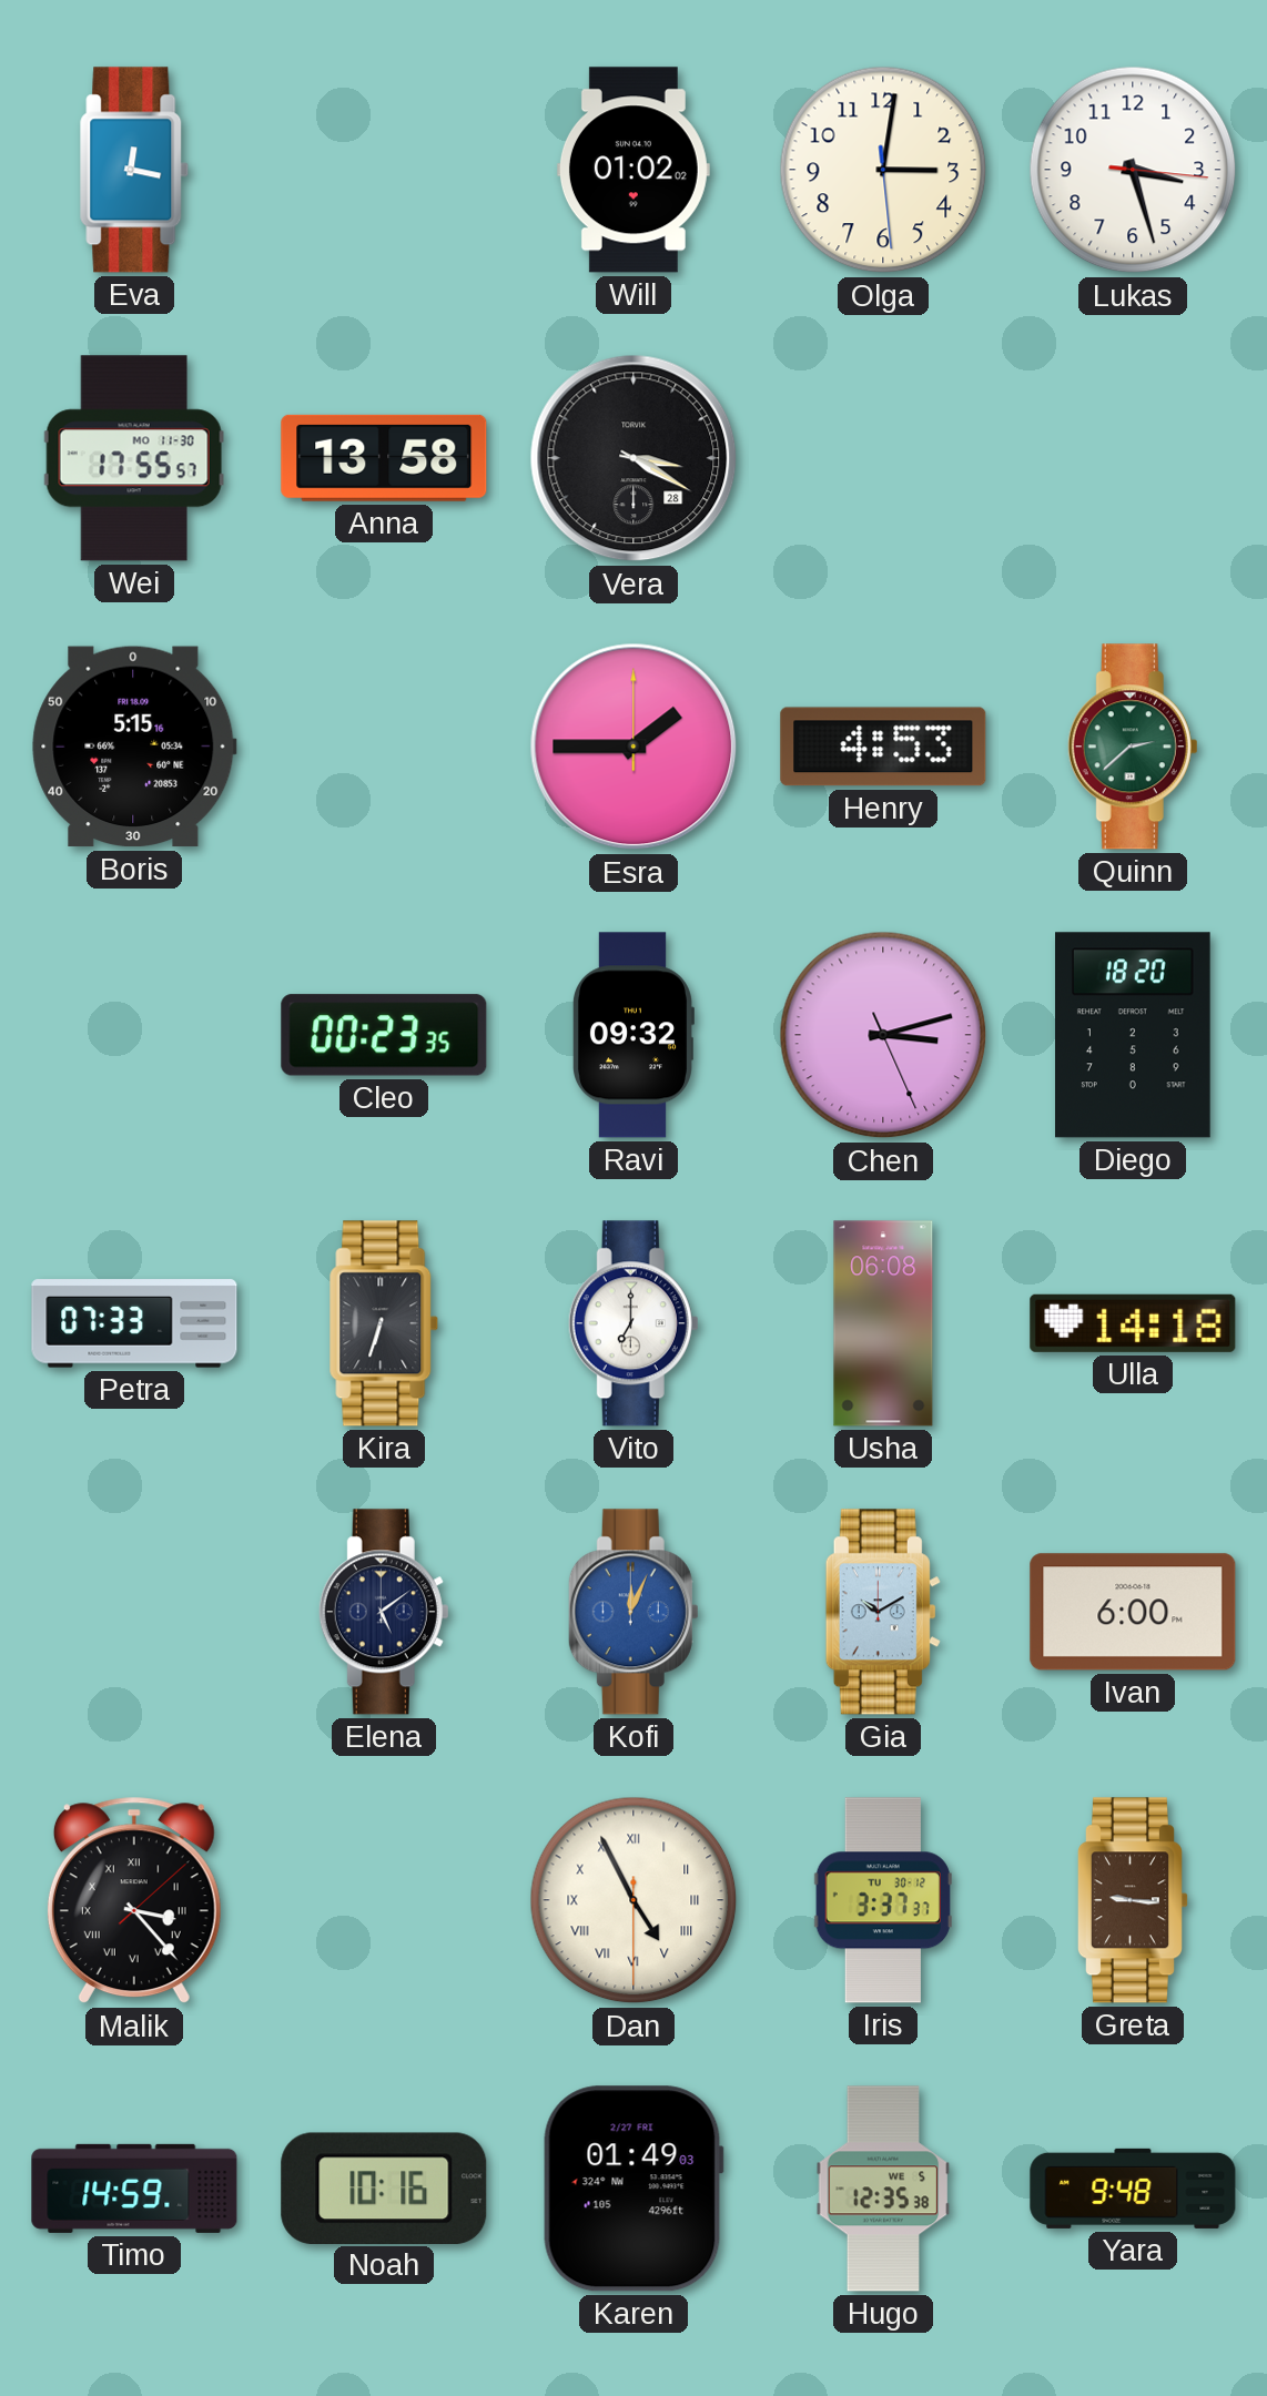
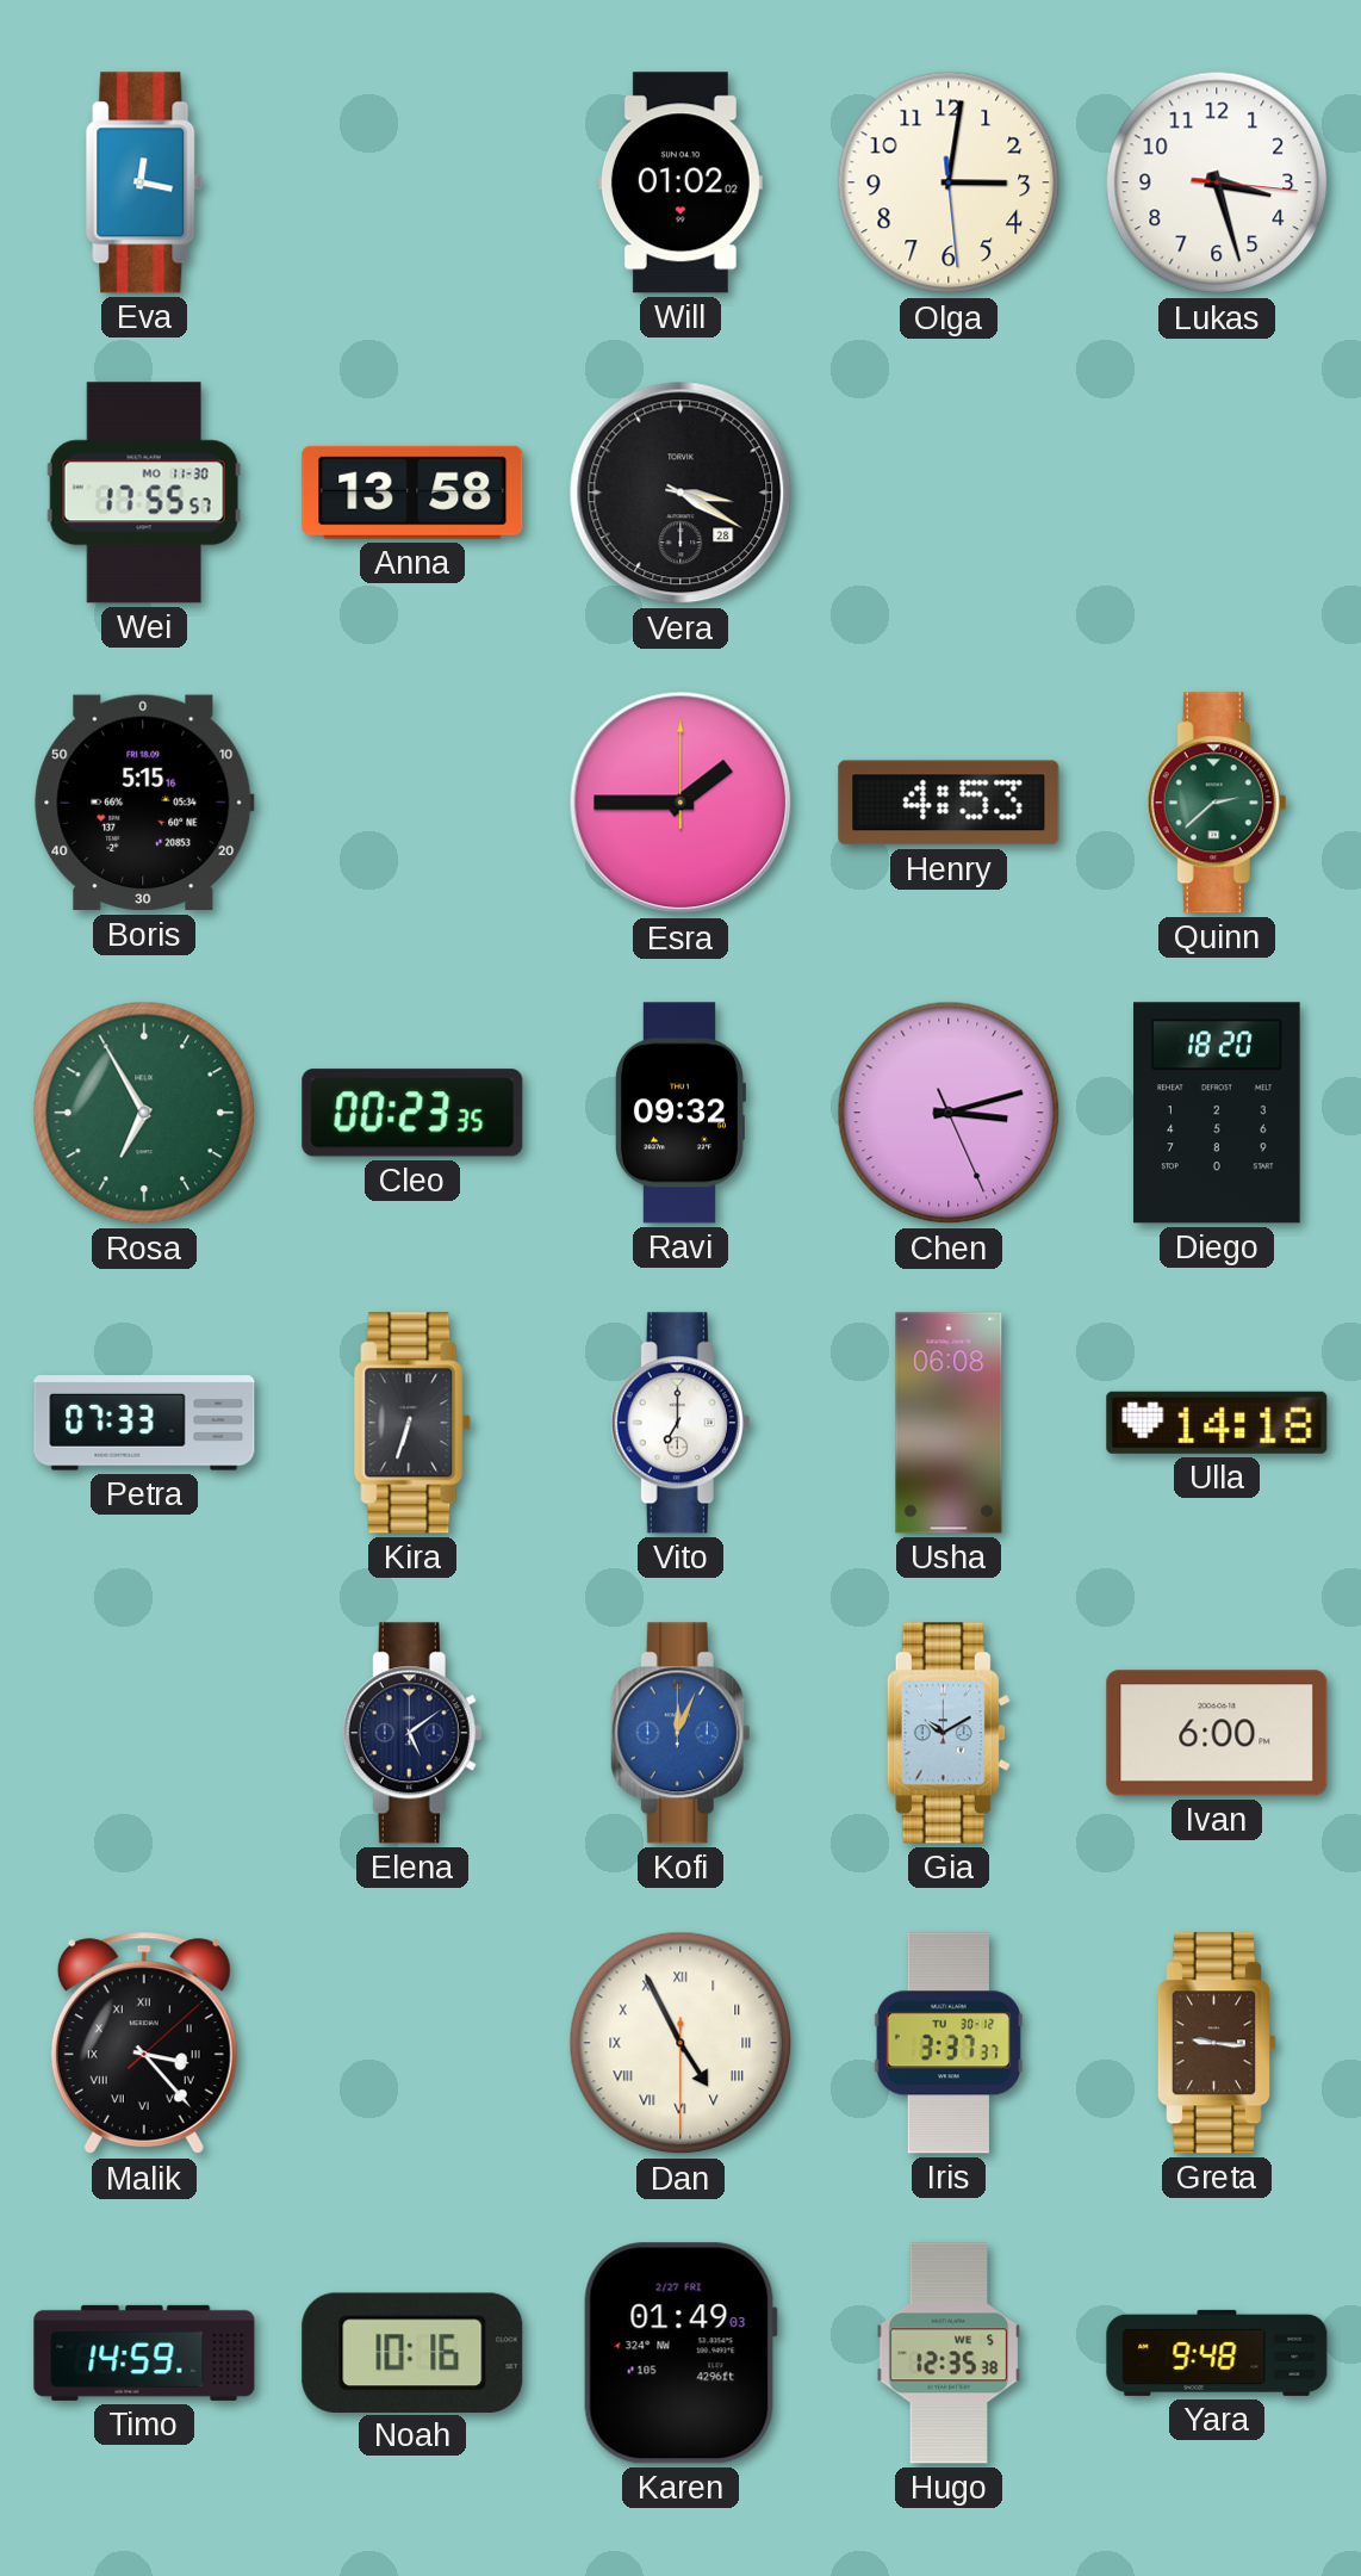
Rosa: none -> 6:55
